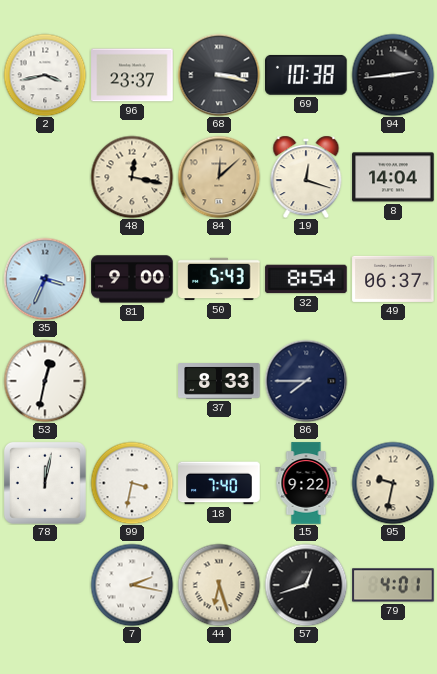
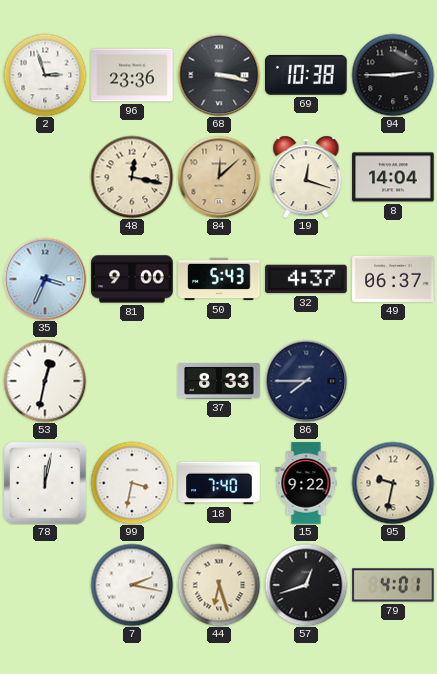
2: 3:43 -> 2:57
96: 23:37 -> 23:36
94: 2:44 -> 2:45
32: 8:54 -> 4:37
